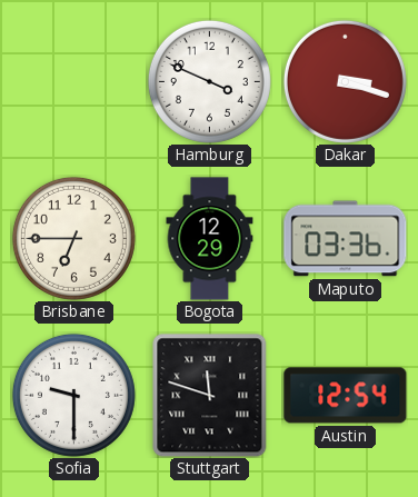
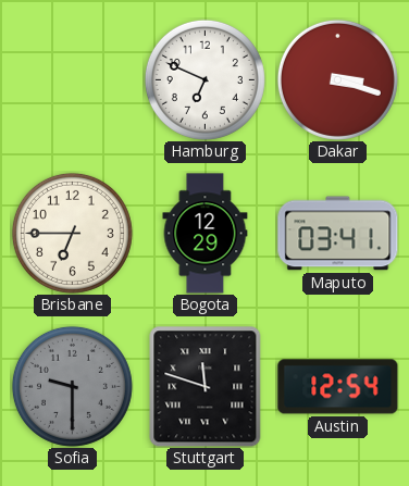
Hamburg: 3:49 -> 6:49
Maputo: 03:36 -> 03:41
Sofia dial: white -> grey
